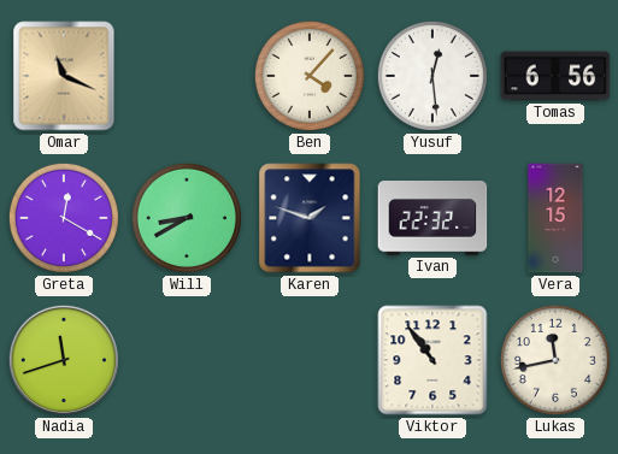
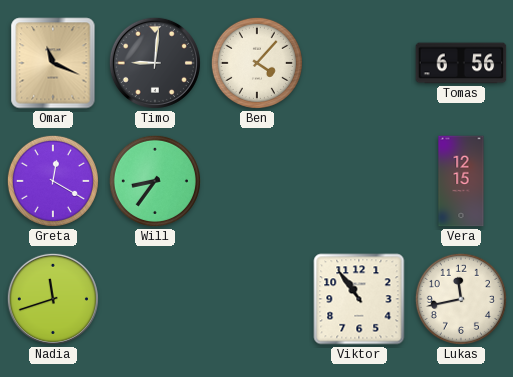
Timo: none -> 9:01
Yusuf: 12:29 -> none
Will: 8:40 -> 8:36
Karen: 1:48 -> none
Ivan: 22:32 -> none
